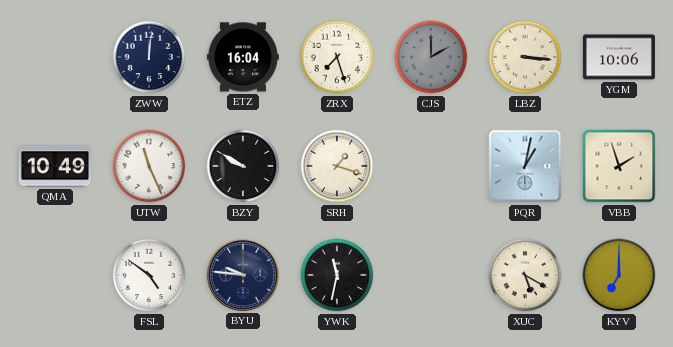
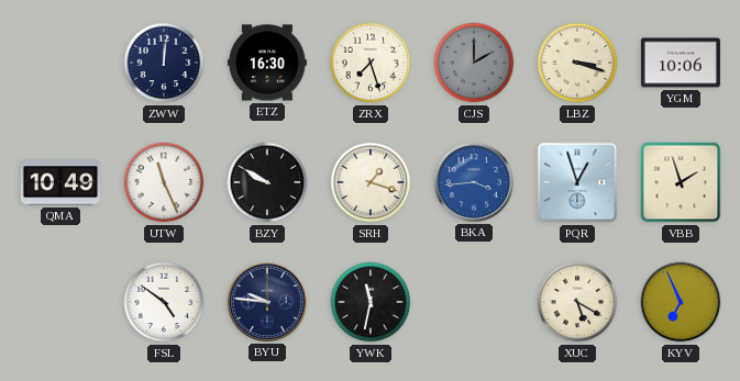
ETZ: 16:04 -> 16:30
LBZ: 3:16 -> 3:18
BKA: none -> 3:44
PQR: 1:02 -> 12:57
KYV: 7:00 -> 6:56
